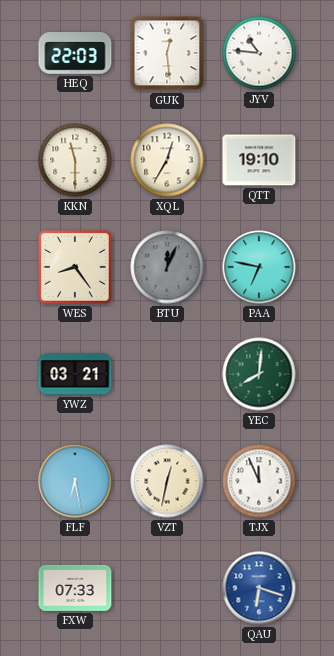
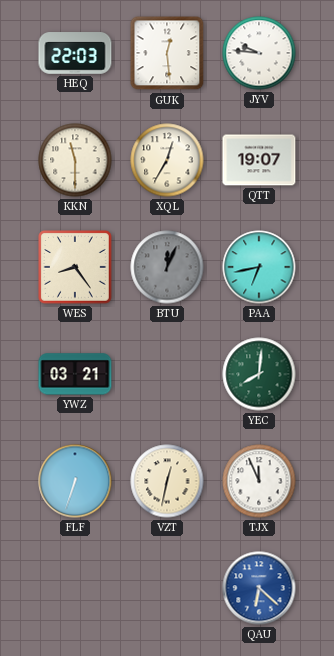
JYV: 10:46 -> 9:46
QTT: 19:10 -> 19:07
PAA: 6:47 -> 6:43
FLF: 6:28 -> 6:33
FXW: 07:33 -> none
QAU: 6:18 -> 6:22
